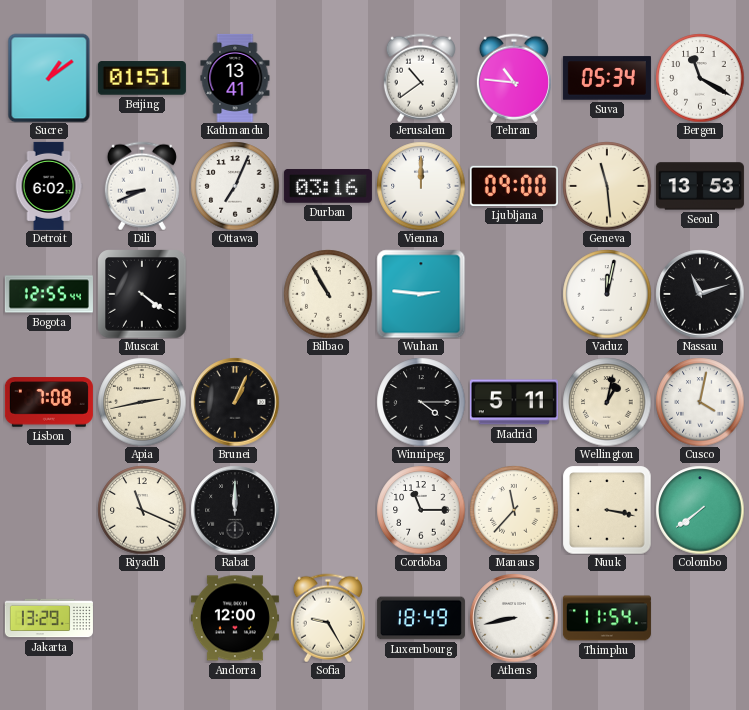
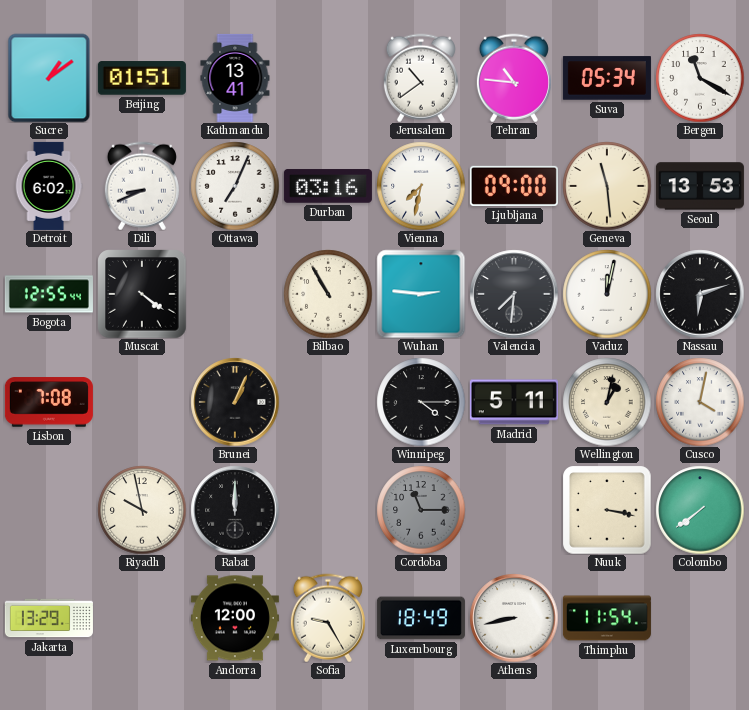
Vienna: 12:00 -> 7:32
Valencia: none -> 7:31
Nassau: 11:12 -> 6:12
Apia: 2:43 -> none
Riyadh: 11:19 -> 9:58
Cordoba dial: white -> grey
Manaus: 11:37 -> none
